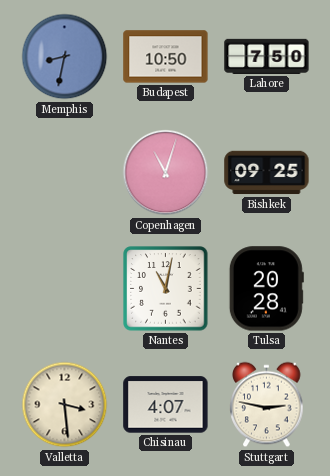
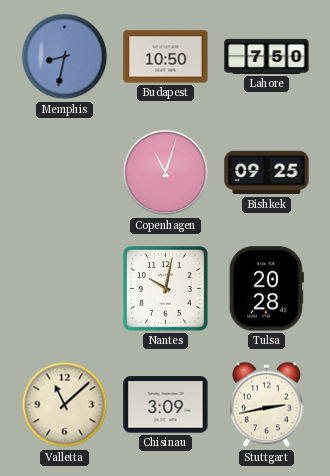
Nantes: 11:02 -> 10:02
Valletta: 3:29 -> 11:08
Chisinau: 4:07 -> 3:09
Stuttgart: 2:47 -> 2:43
